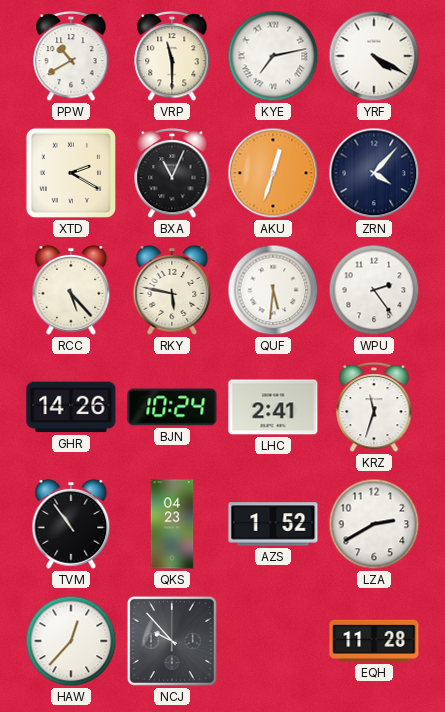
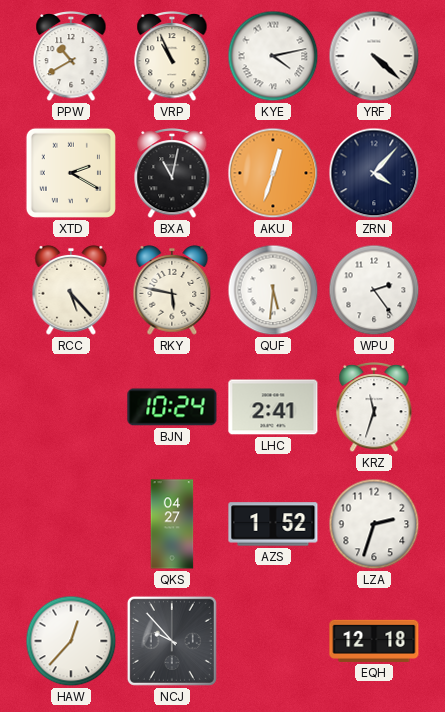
VRP: 11:30 -> 10:56
KYE: 7:13 -> 4:13
YRF: 4:20 -> 4:22
BXA: 11:04 -> 11:02
GHR: 14:26 -> none
TVM: 10:54 -> none
QKS: 04:23 -> 04:27
LZA: 2:40 -> 2:33
EQH: 11:28 -> 12:18
